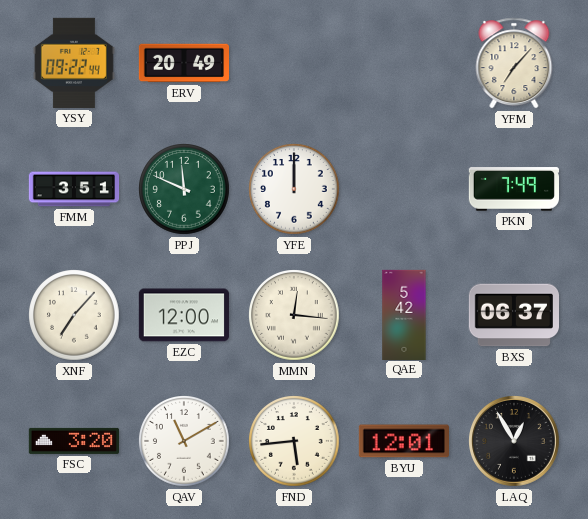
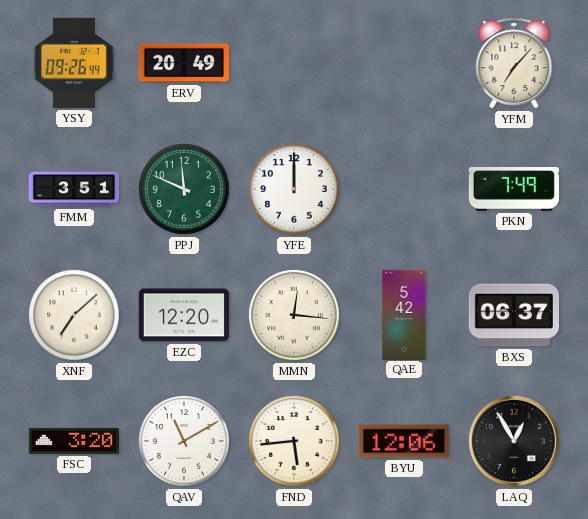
YSY: 09:22 -> 09:26
XNF: 7:07 -> 7:08
EZC: 12:00 -> 12:20
BYU: 12:01 -> 12:06
